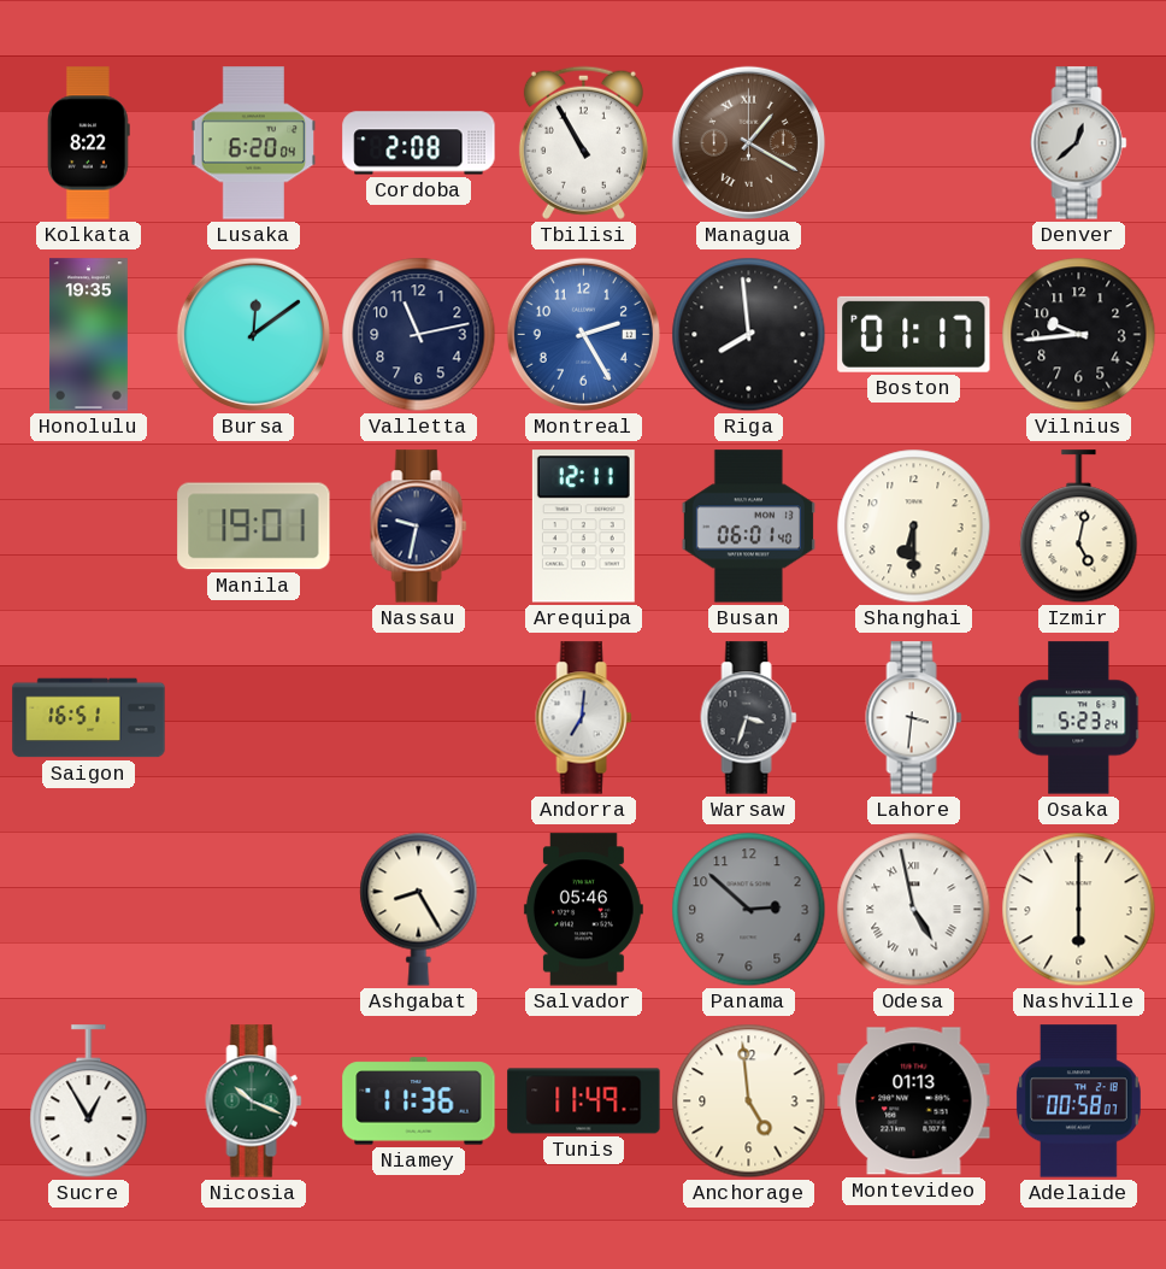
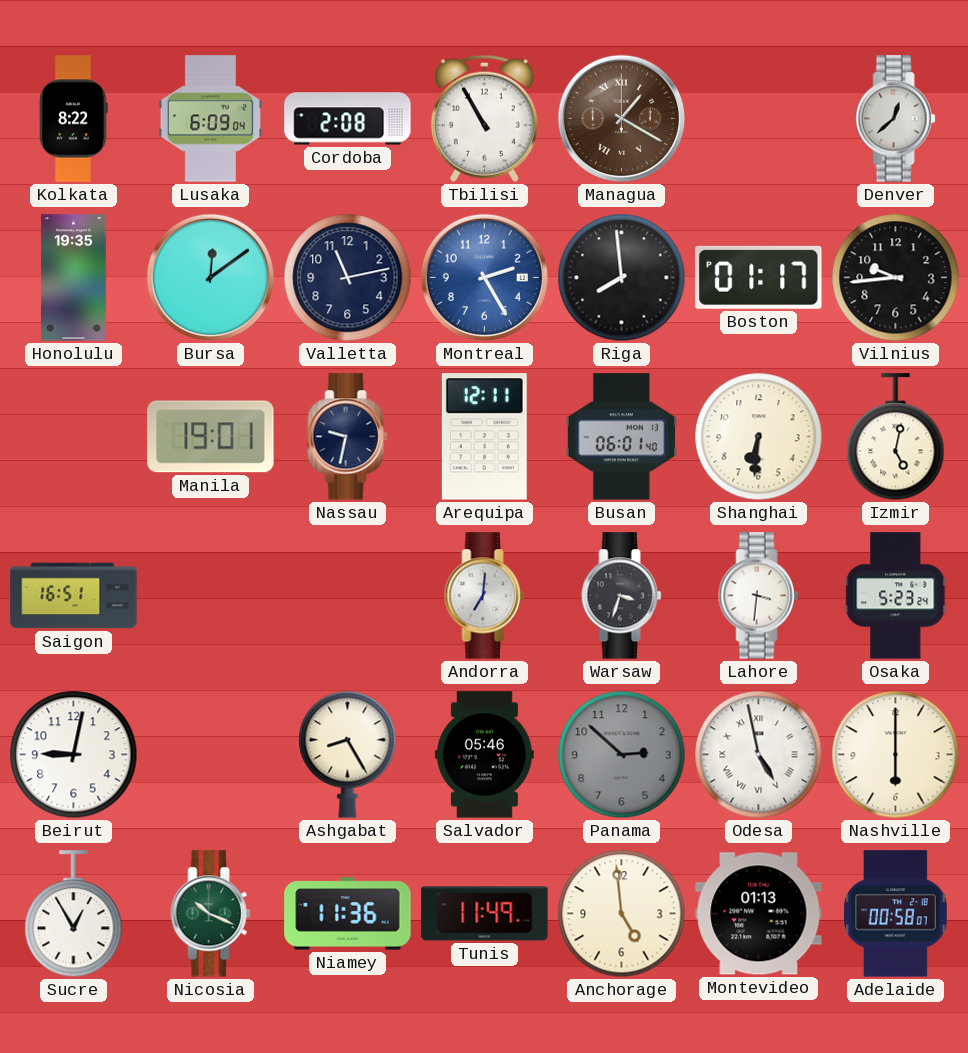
Lusaka: 6:20 -> 6:09
Shanghai: 6:30 -> 6:31
Beirut: none -> 9:02
